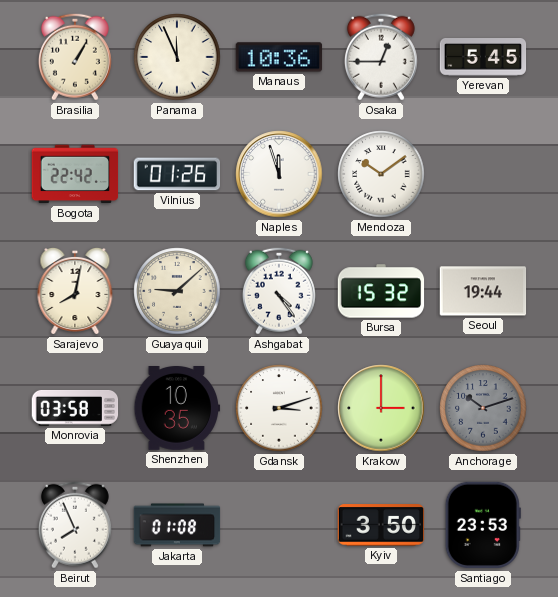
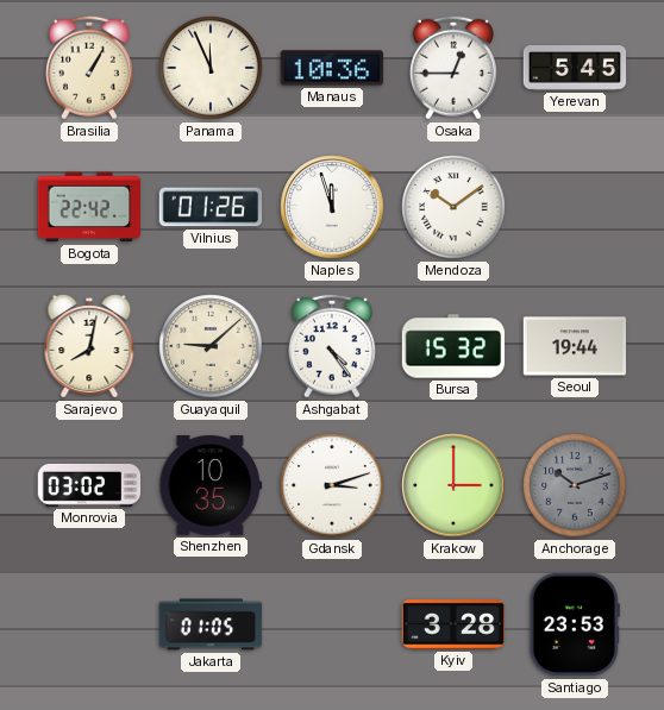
Monrovia: 03:58 -> 03:02
Beirut: 7:56 -> none
Jakarta: 01:08 -> 01:05
Kyiv: 3:50 -> 3:28
